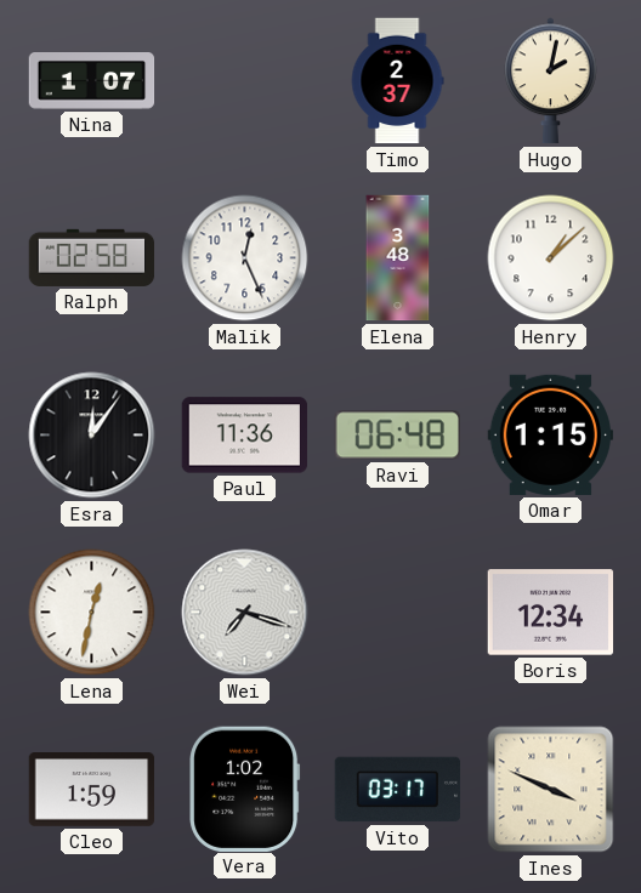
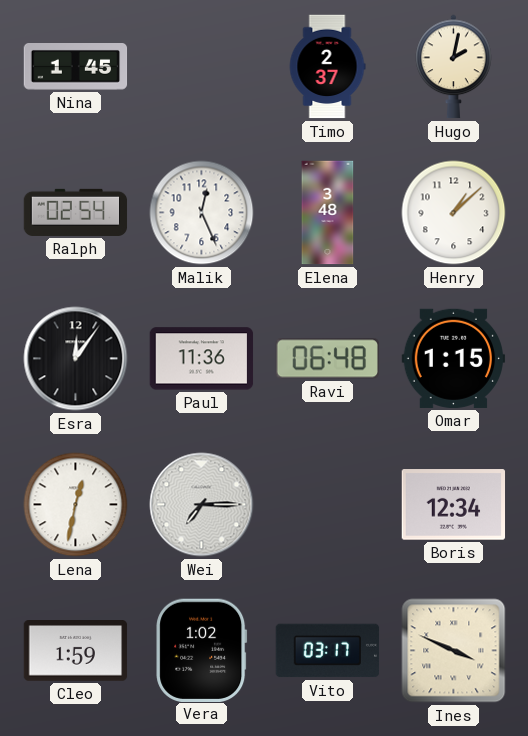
Nina: 1:07 -> 1:45
Ralph: 02:58 -> 02:54
Wei: 7:18 -> 7:15
